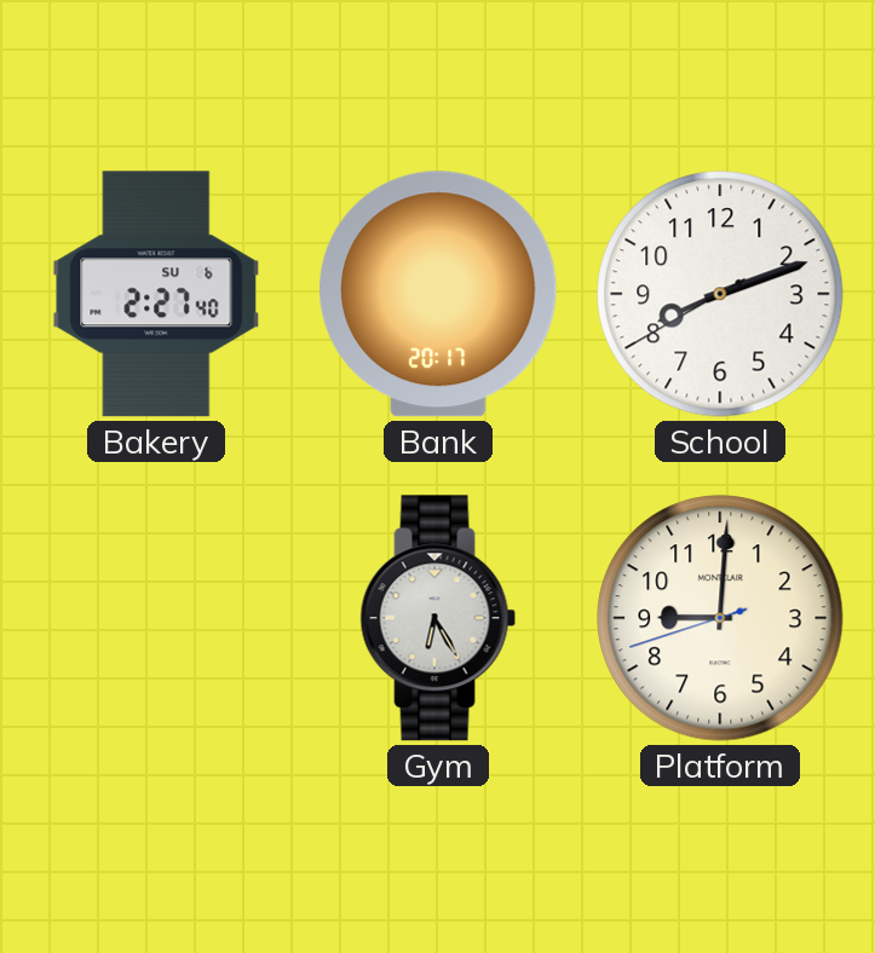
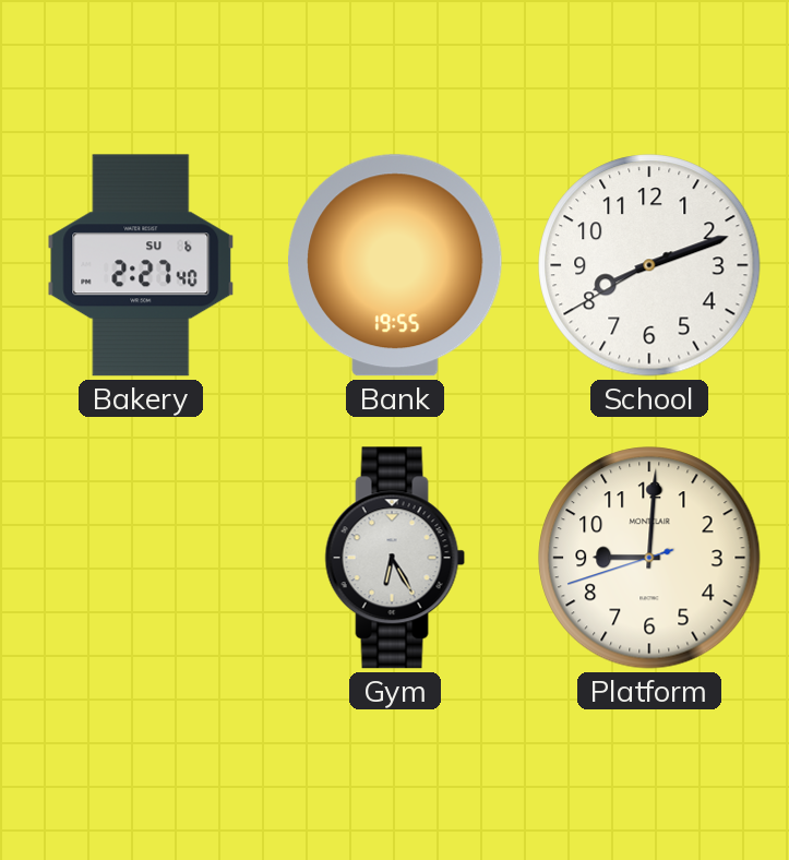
Bank: 20:17 -> 19:55
